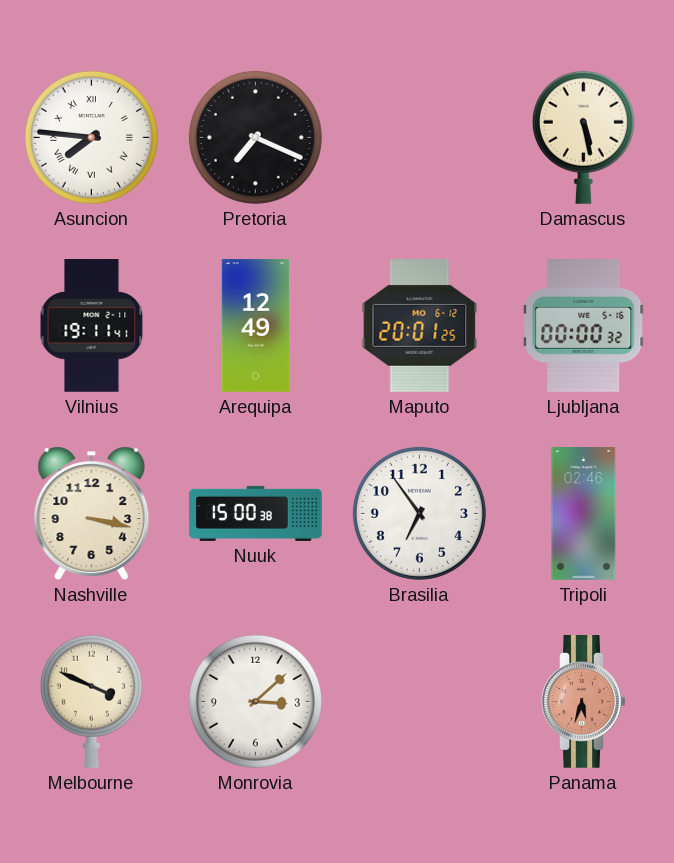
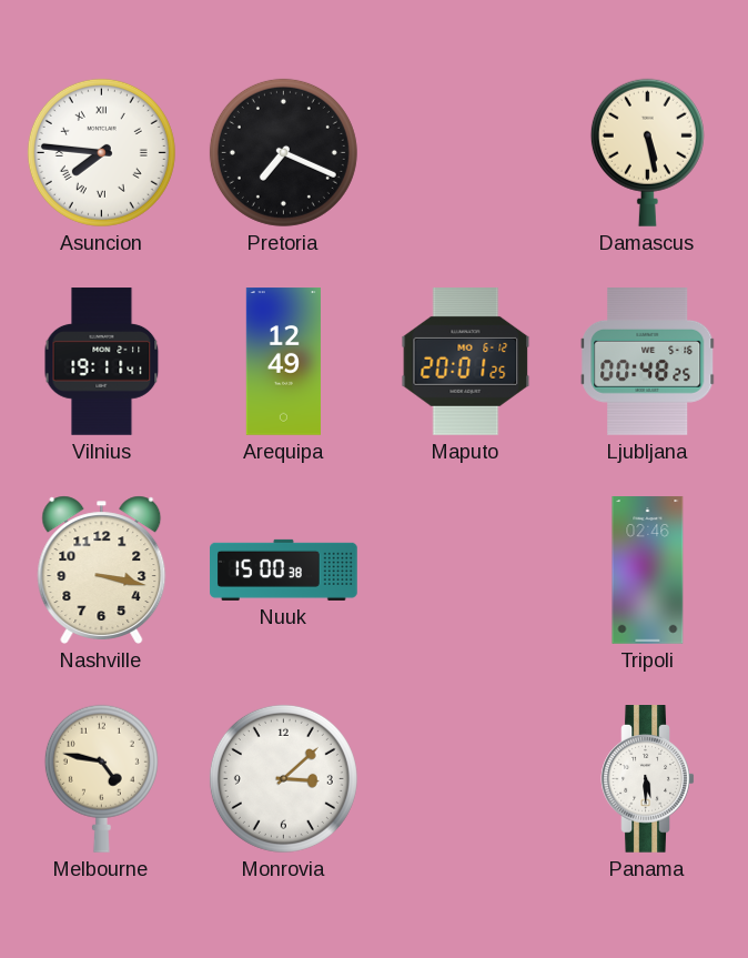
Ljubljana: 00:00 -> 00:48
Brasilia: 6:54 -> none
Melbourne: 3:49 -> 4:47
Panama: 5:33 -> 5:30
Panama dial: salmon -> white
